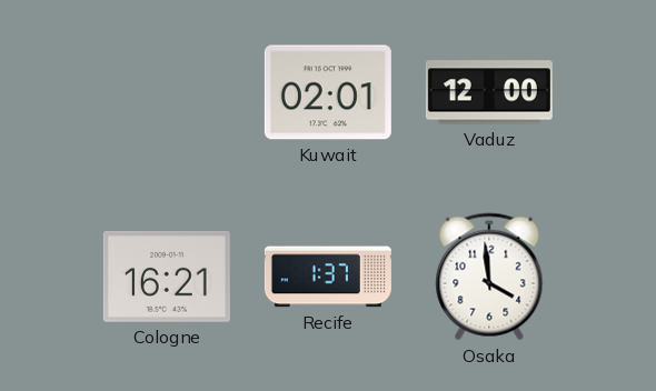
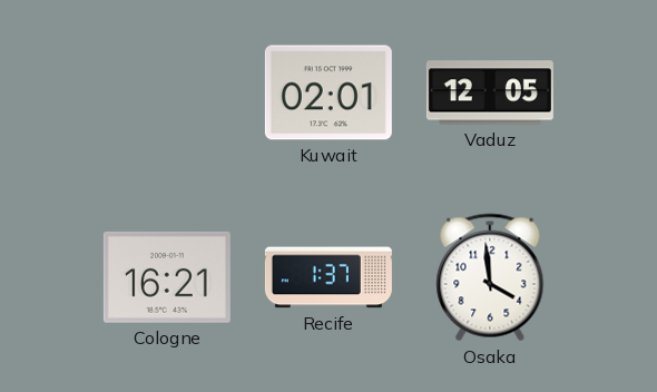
Vaduz: 12:00 -> 12:05
